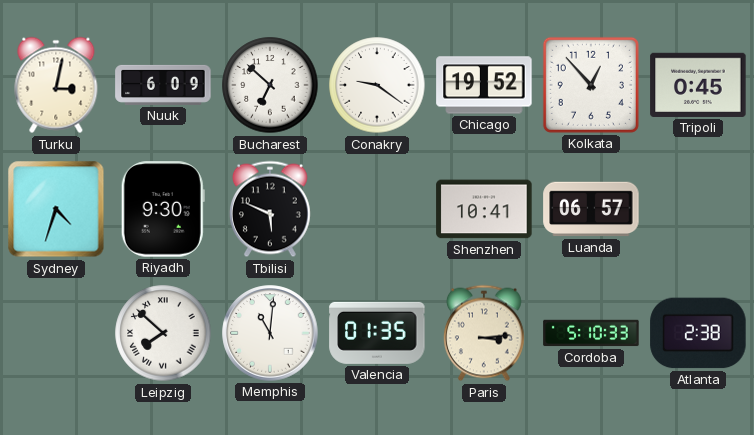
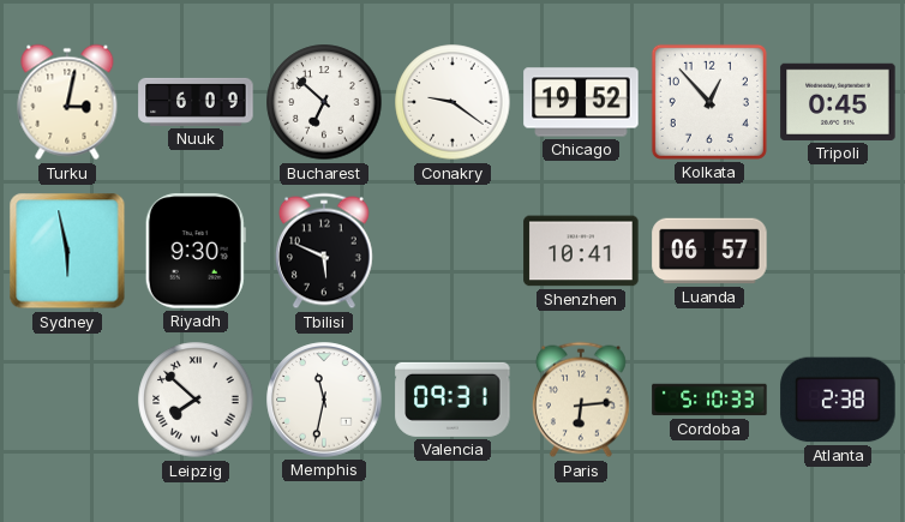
Sydney: 4:33 -> 5:58
Memphis: 11:01 -> 11:32
Valencia: 01:35 -> 09:31
Paris: 3:14 -> 6:14
